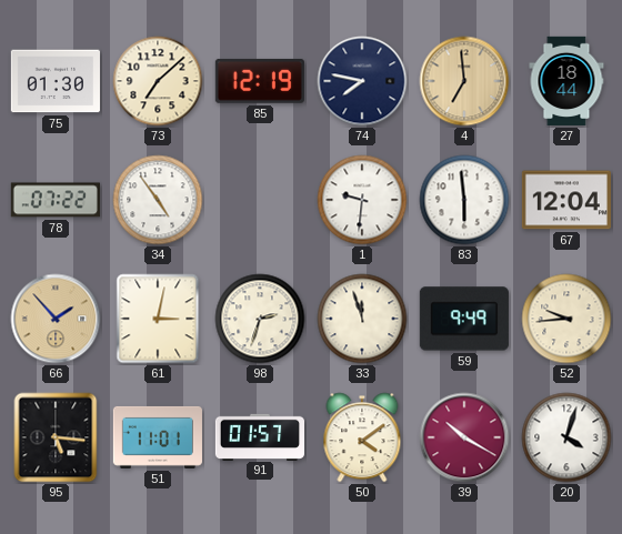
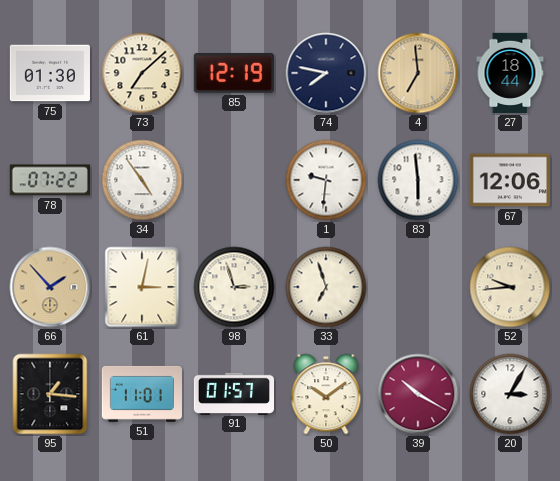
67: 12:04 -> 12:06
98: 2:33 -> 2:57
33: 11:57 -> 6:57
59: 9:49 -> none
95: 5:16 -> 1:16
50: 4:09 -> 10:09
20: 4:03 -> 3:05
